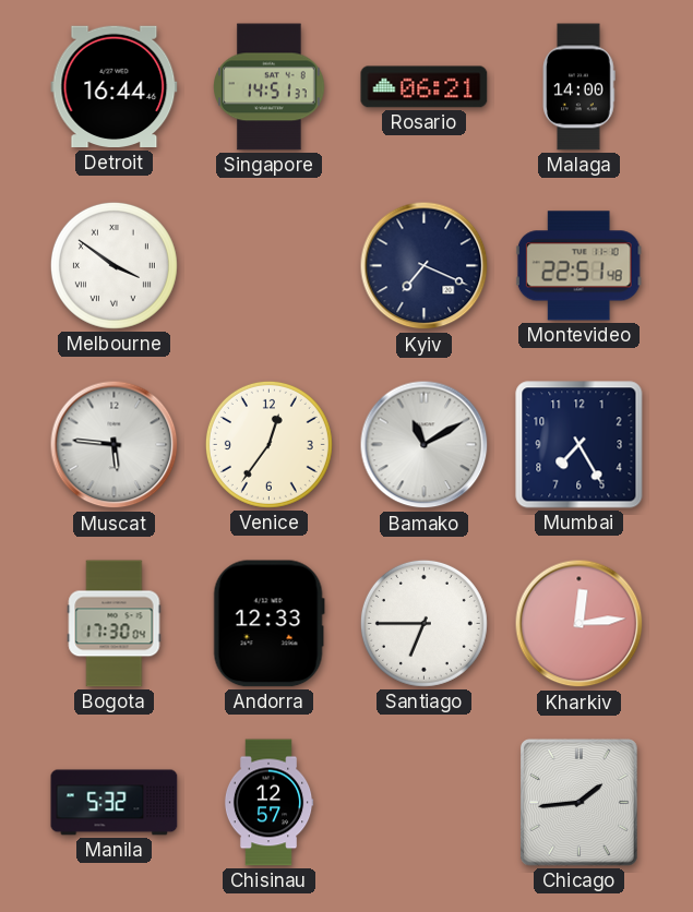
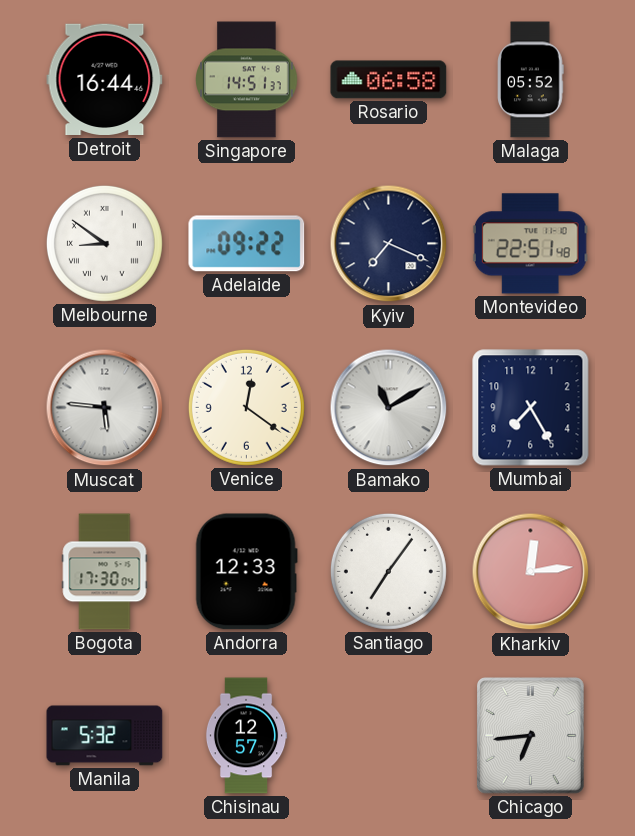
Rosario: 06:21 -> 06:58
Malaga: 14:00 -> 05:52
Melbourne: 3:51 -> 8:51
Adelaide: none -> 09:22
Venice: 12:36 -> 12:21
Santiago: 6:45 -> 7:06
Chicago: 1:44 -> 6:44
